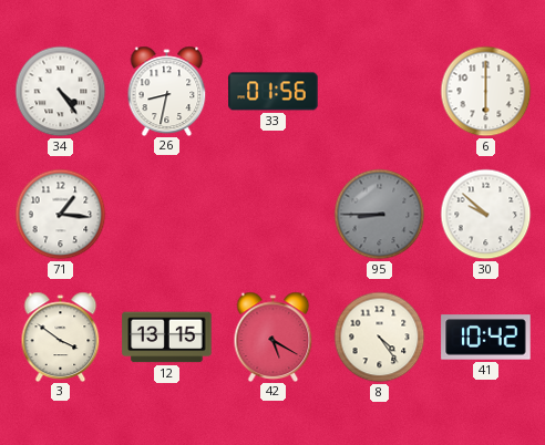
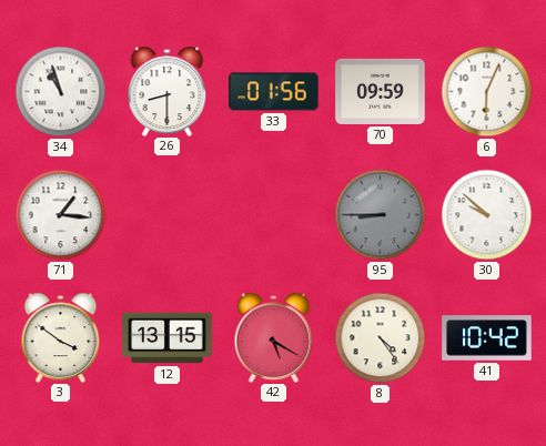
34: 4:24 -> 10:57
26: 8:32 -> 8:30
70: none -> 09:59
6: 6:00 -> 6:04
